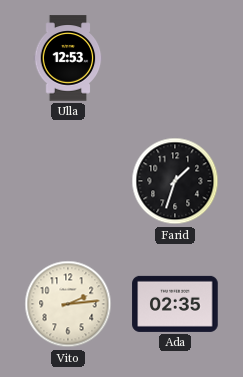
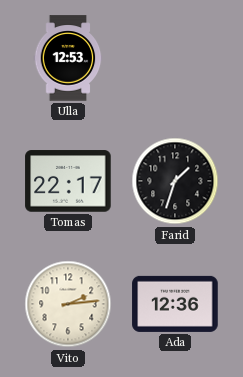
Tomas: none -> 22:17
Ada: 02:35 -> 12:36
